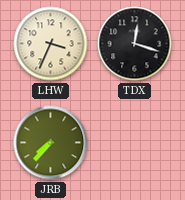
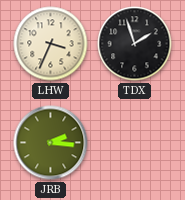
TDX: 12:18 -> 1:57
JRB: 7:37 -> 2:16
